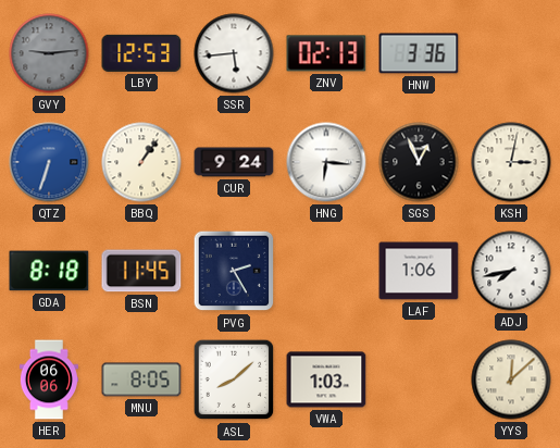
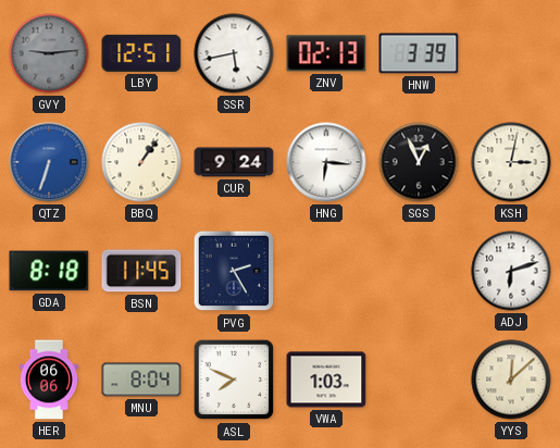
LBY: 12:53 -> 12:51
SSR: 5:44 -> 5:43
HNW: 3:36 -> 3:39
LAF: 1:06 -> none
ADJ: 7:43 -> 6:12
MNU: 8:05 -> 8:04
ASL: 8:08 -> 7:49
